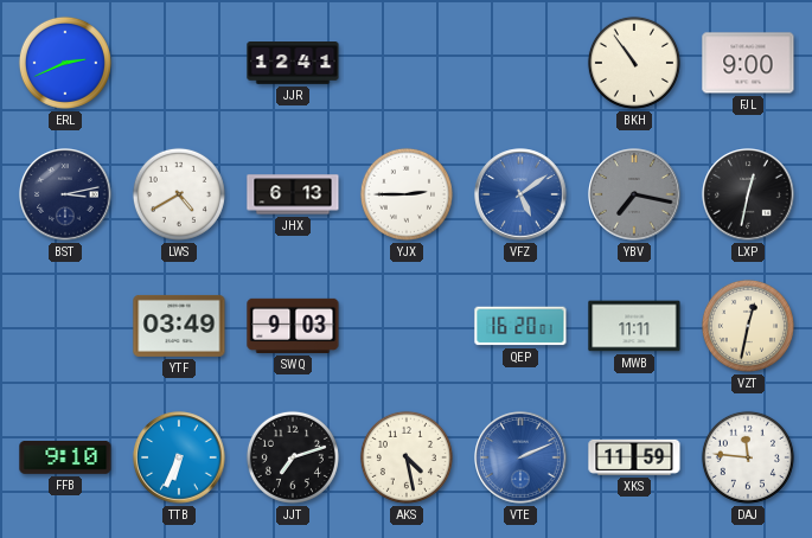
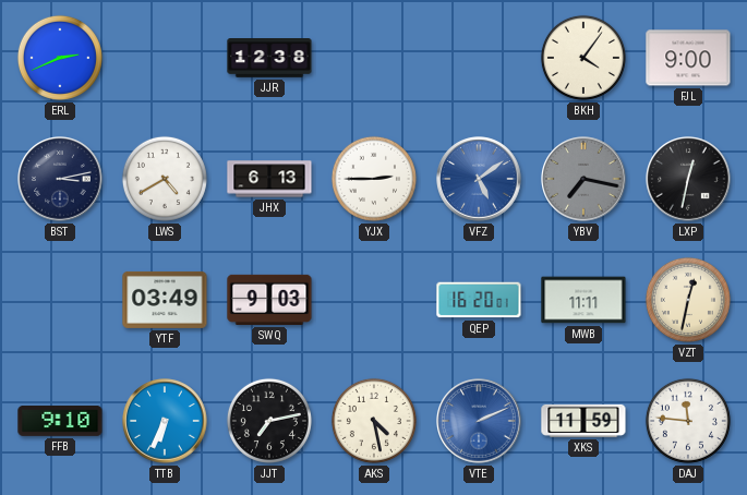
JJR: 12:41 -> 12:38
BKH: 10:54 -> 4:06
JJT: 7:12 -> 7:13
